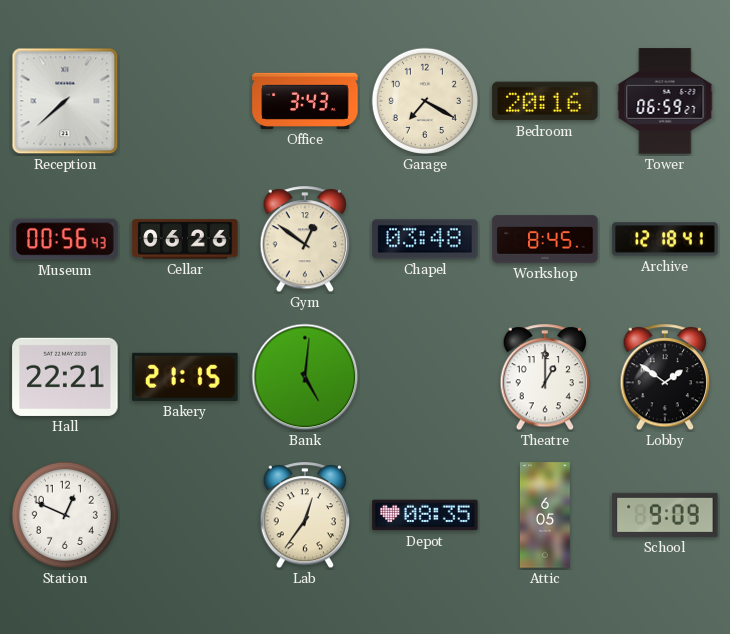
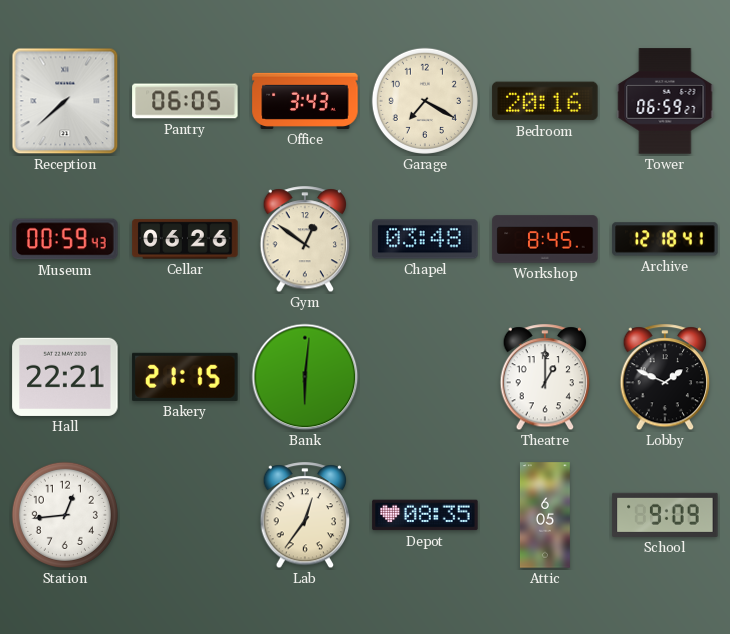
Pantry: none -> 06:05
Museum: 00:56 -> 00:59
Bank: 5:01 -> 6:01
Lobby: 1:51 -> 1:49
Station: 12:49 -> 12:44
